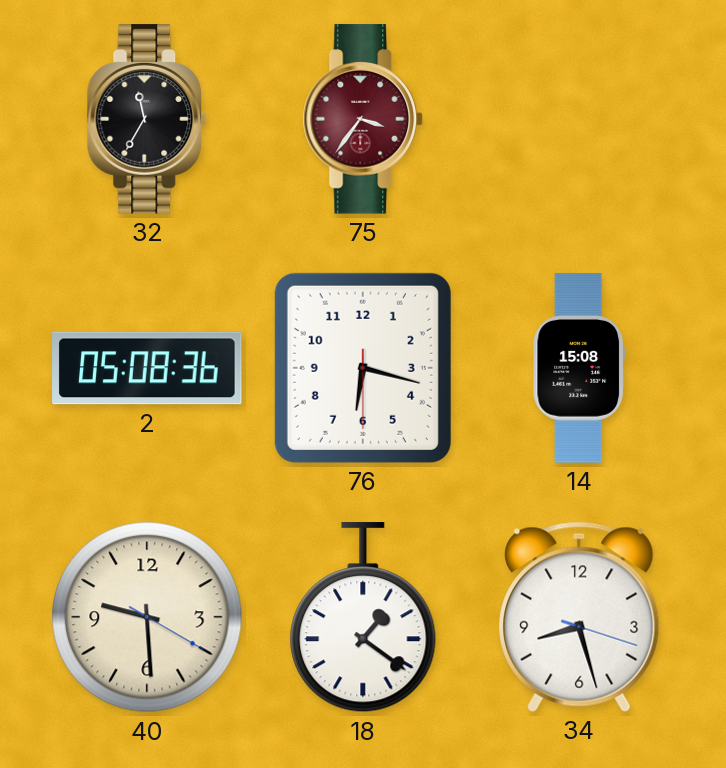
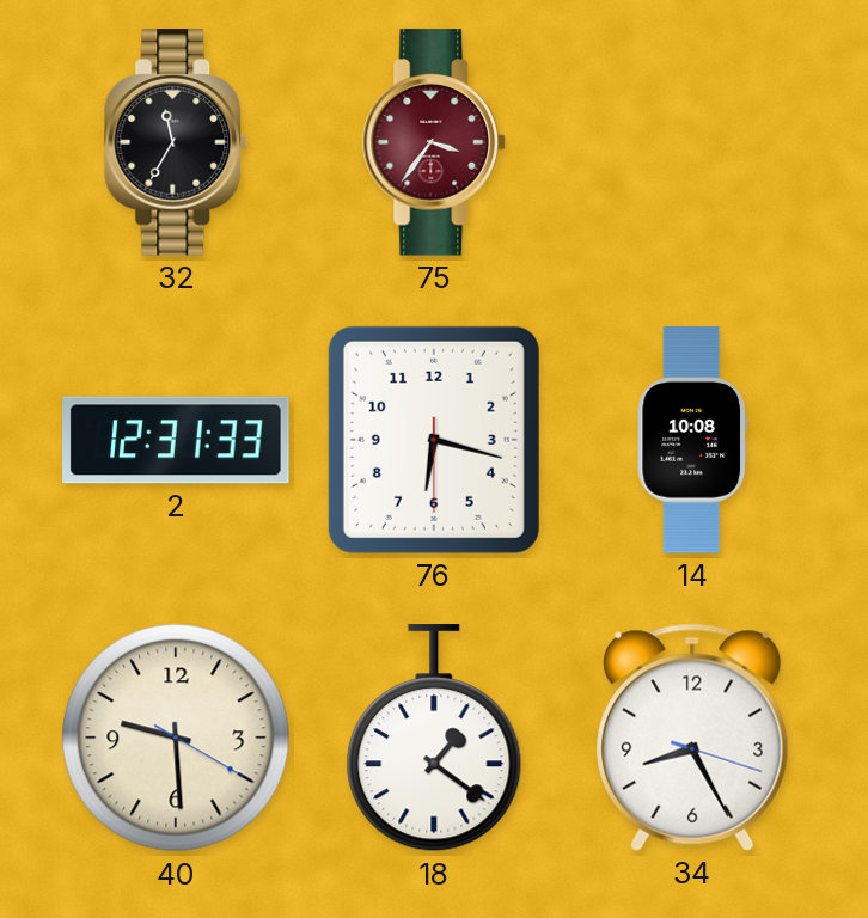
2: 05:08 -> 12:31
14: 15:08 -> 10:08
34: 8:27 -> 8:25
